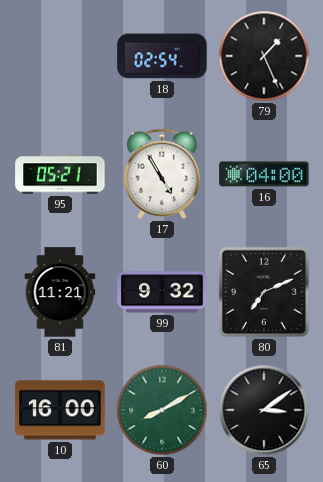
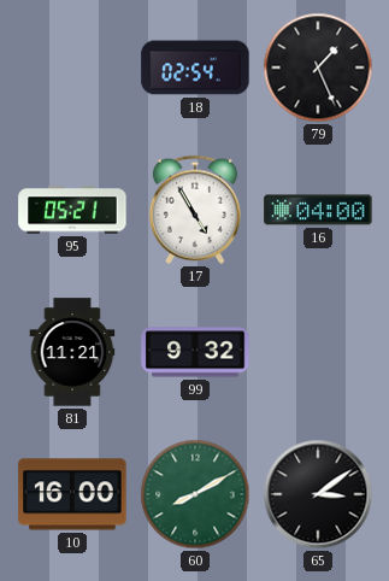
80: 7:11 -> none
